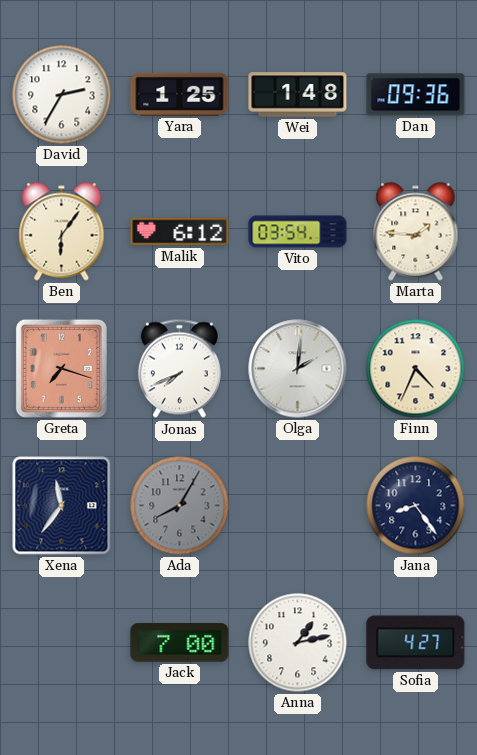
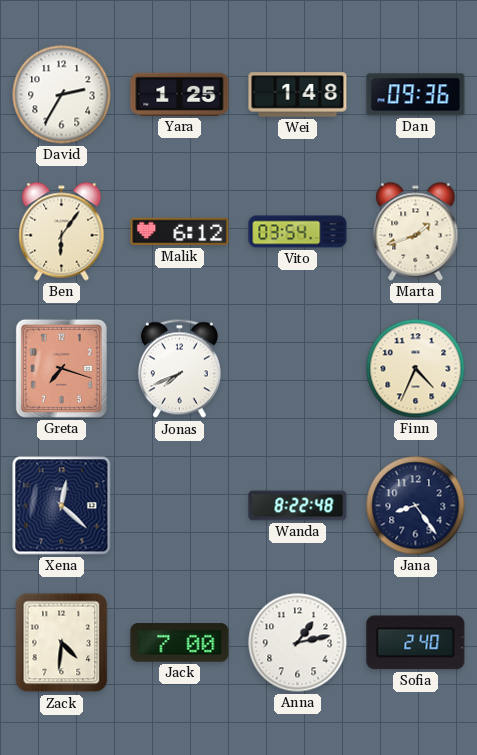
Marta: 1:46 -> 1:42
Olga: 2:01 -> none
Xena: 11:36 -> 12:22
Ada: 8:05 -> none
Wanda: none -> 8:22
Zack: none -> 4:31
Sofia: 4:27 -> 2:40
